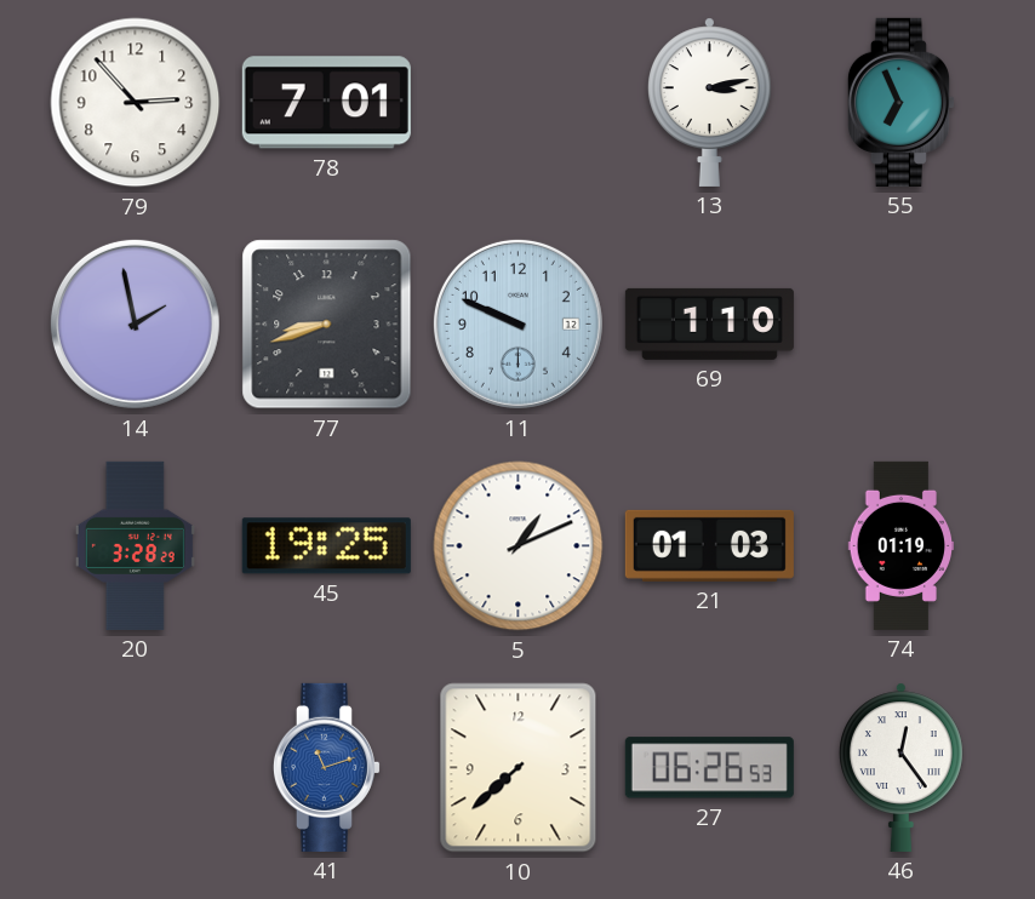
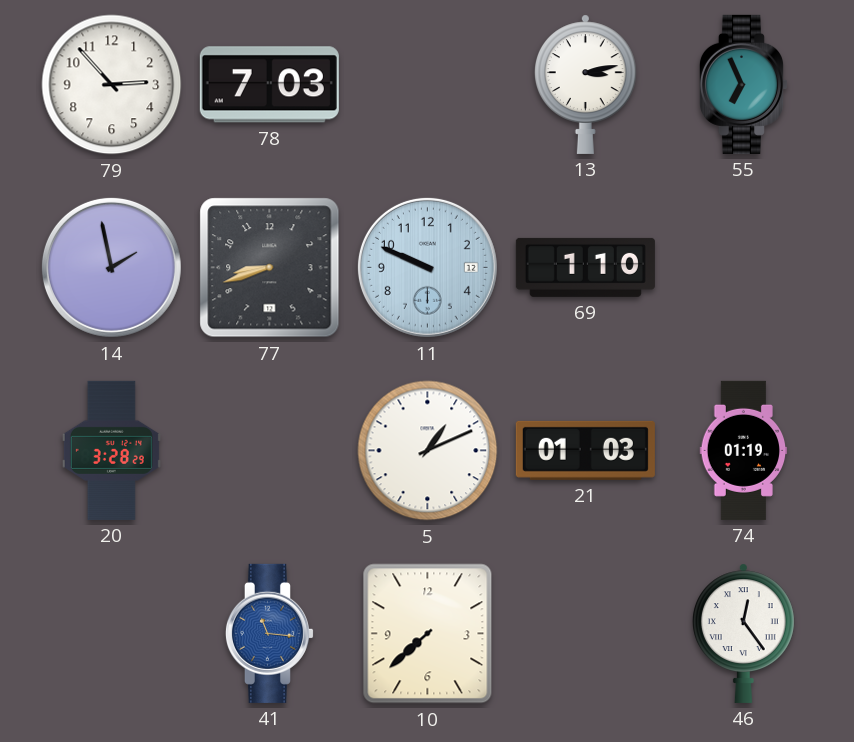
78: 7:01 -> 7:03
45: 19:25 -> none
41: 11:12 -> 11:16
27: 06:26 -> none
